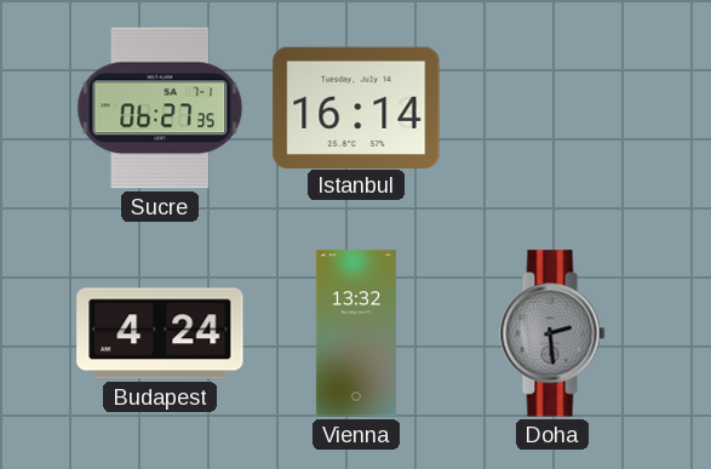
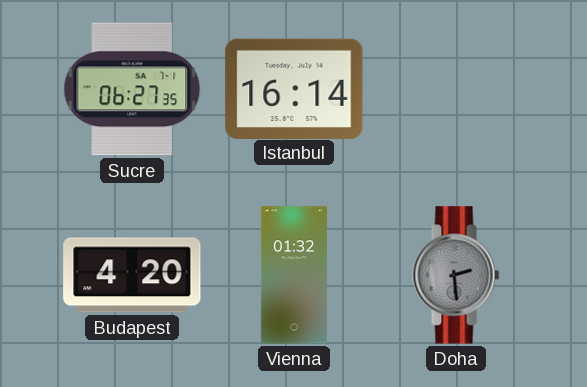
Budapest: 4:24 -> 4:20
Vienna: 13:32 -> 01:32
